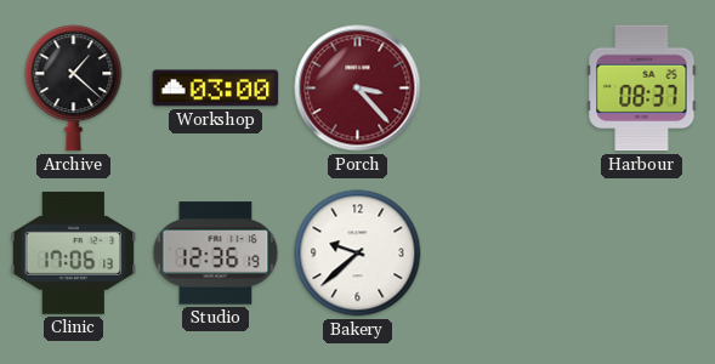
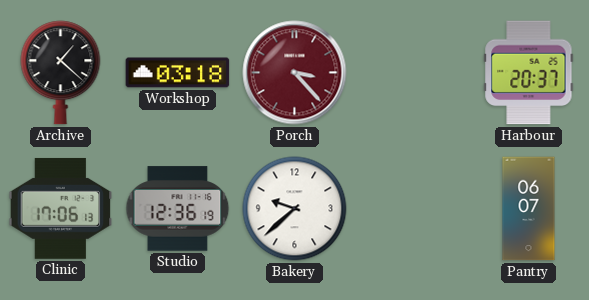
Workshop: 03:00 -> 03:18
Harbour: 08:37 -> 20:37
Pantry: none -> 06:07
